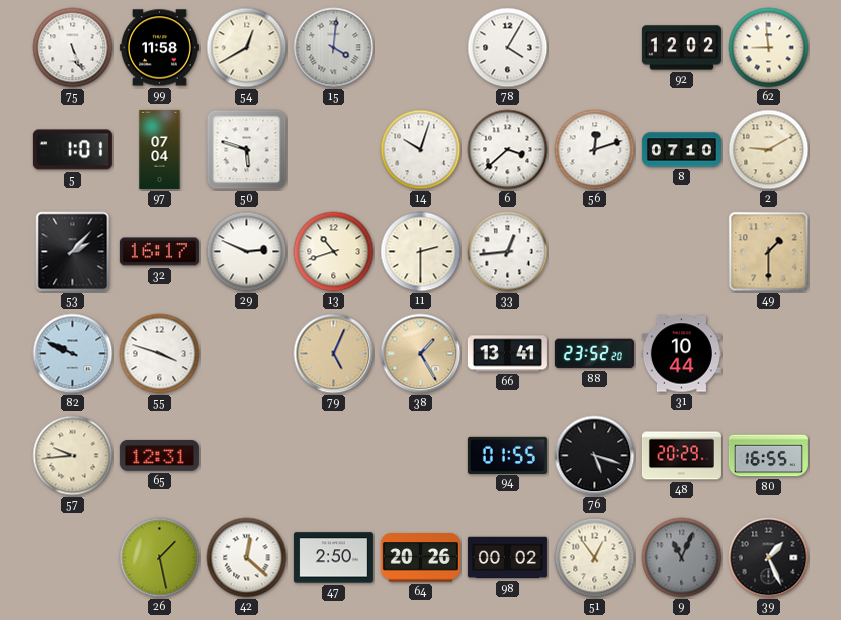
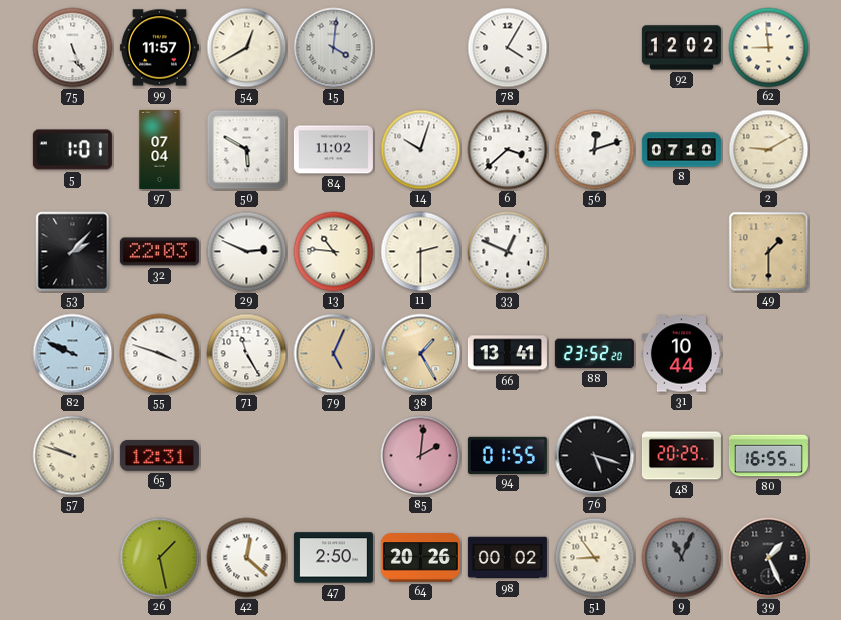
99: 11:58 -> 11:57
50: 5:48 -> 5:50
84: none -> 11:02
32: 16:17 -> 22:03
13: 10:42 -> 10:46
33: 12:44 -> 12:49
71: none -> 11:25
57: 9:44 -> 9:48
85: none -> 2:01
51: 12:54 -> 8:54
